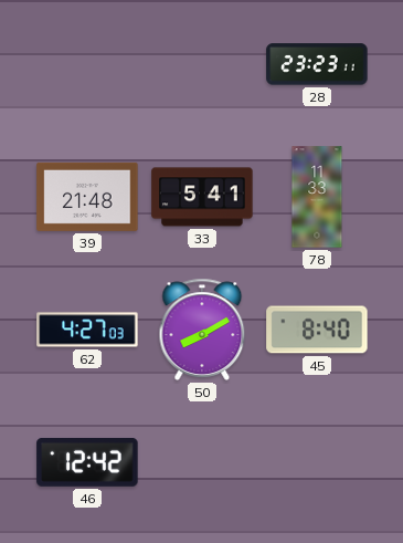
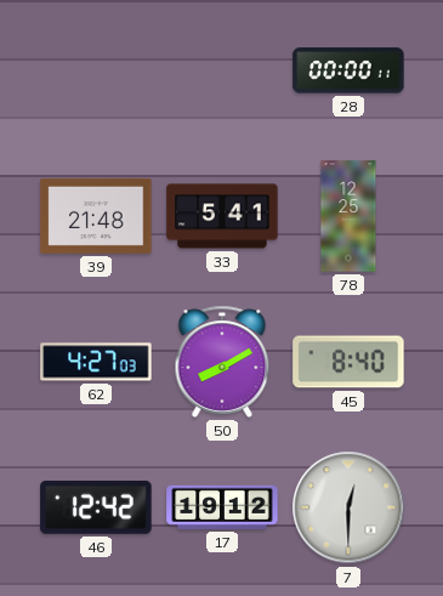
28: 23:23 -> 00:00
78: 11:33 -> 12:25
17: none -> 19:12
7: none -> 12:30
